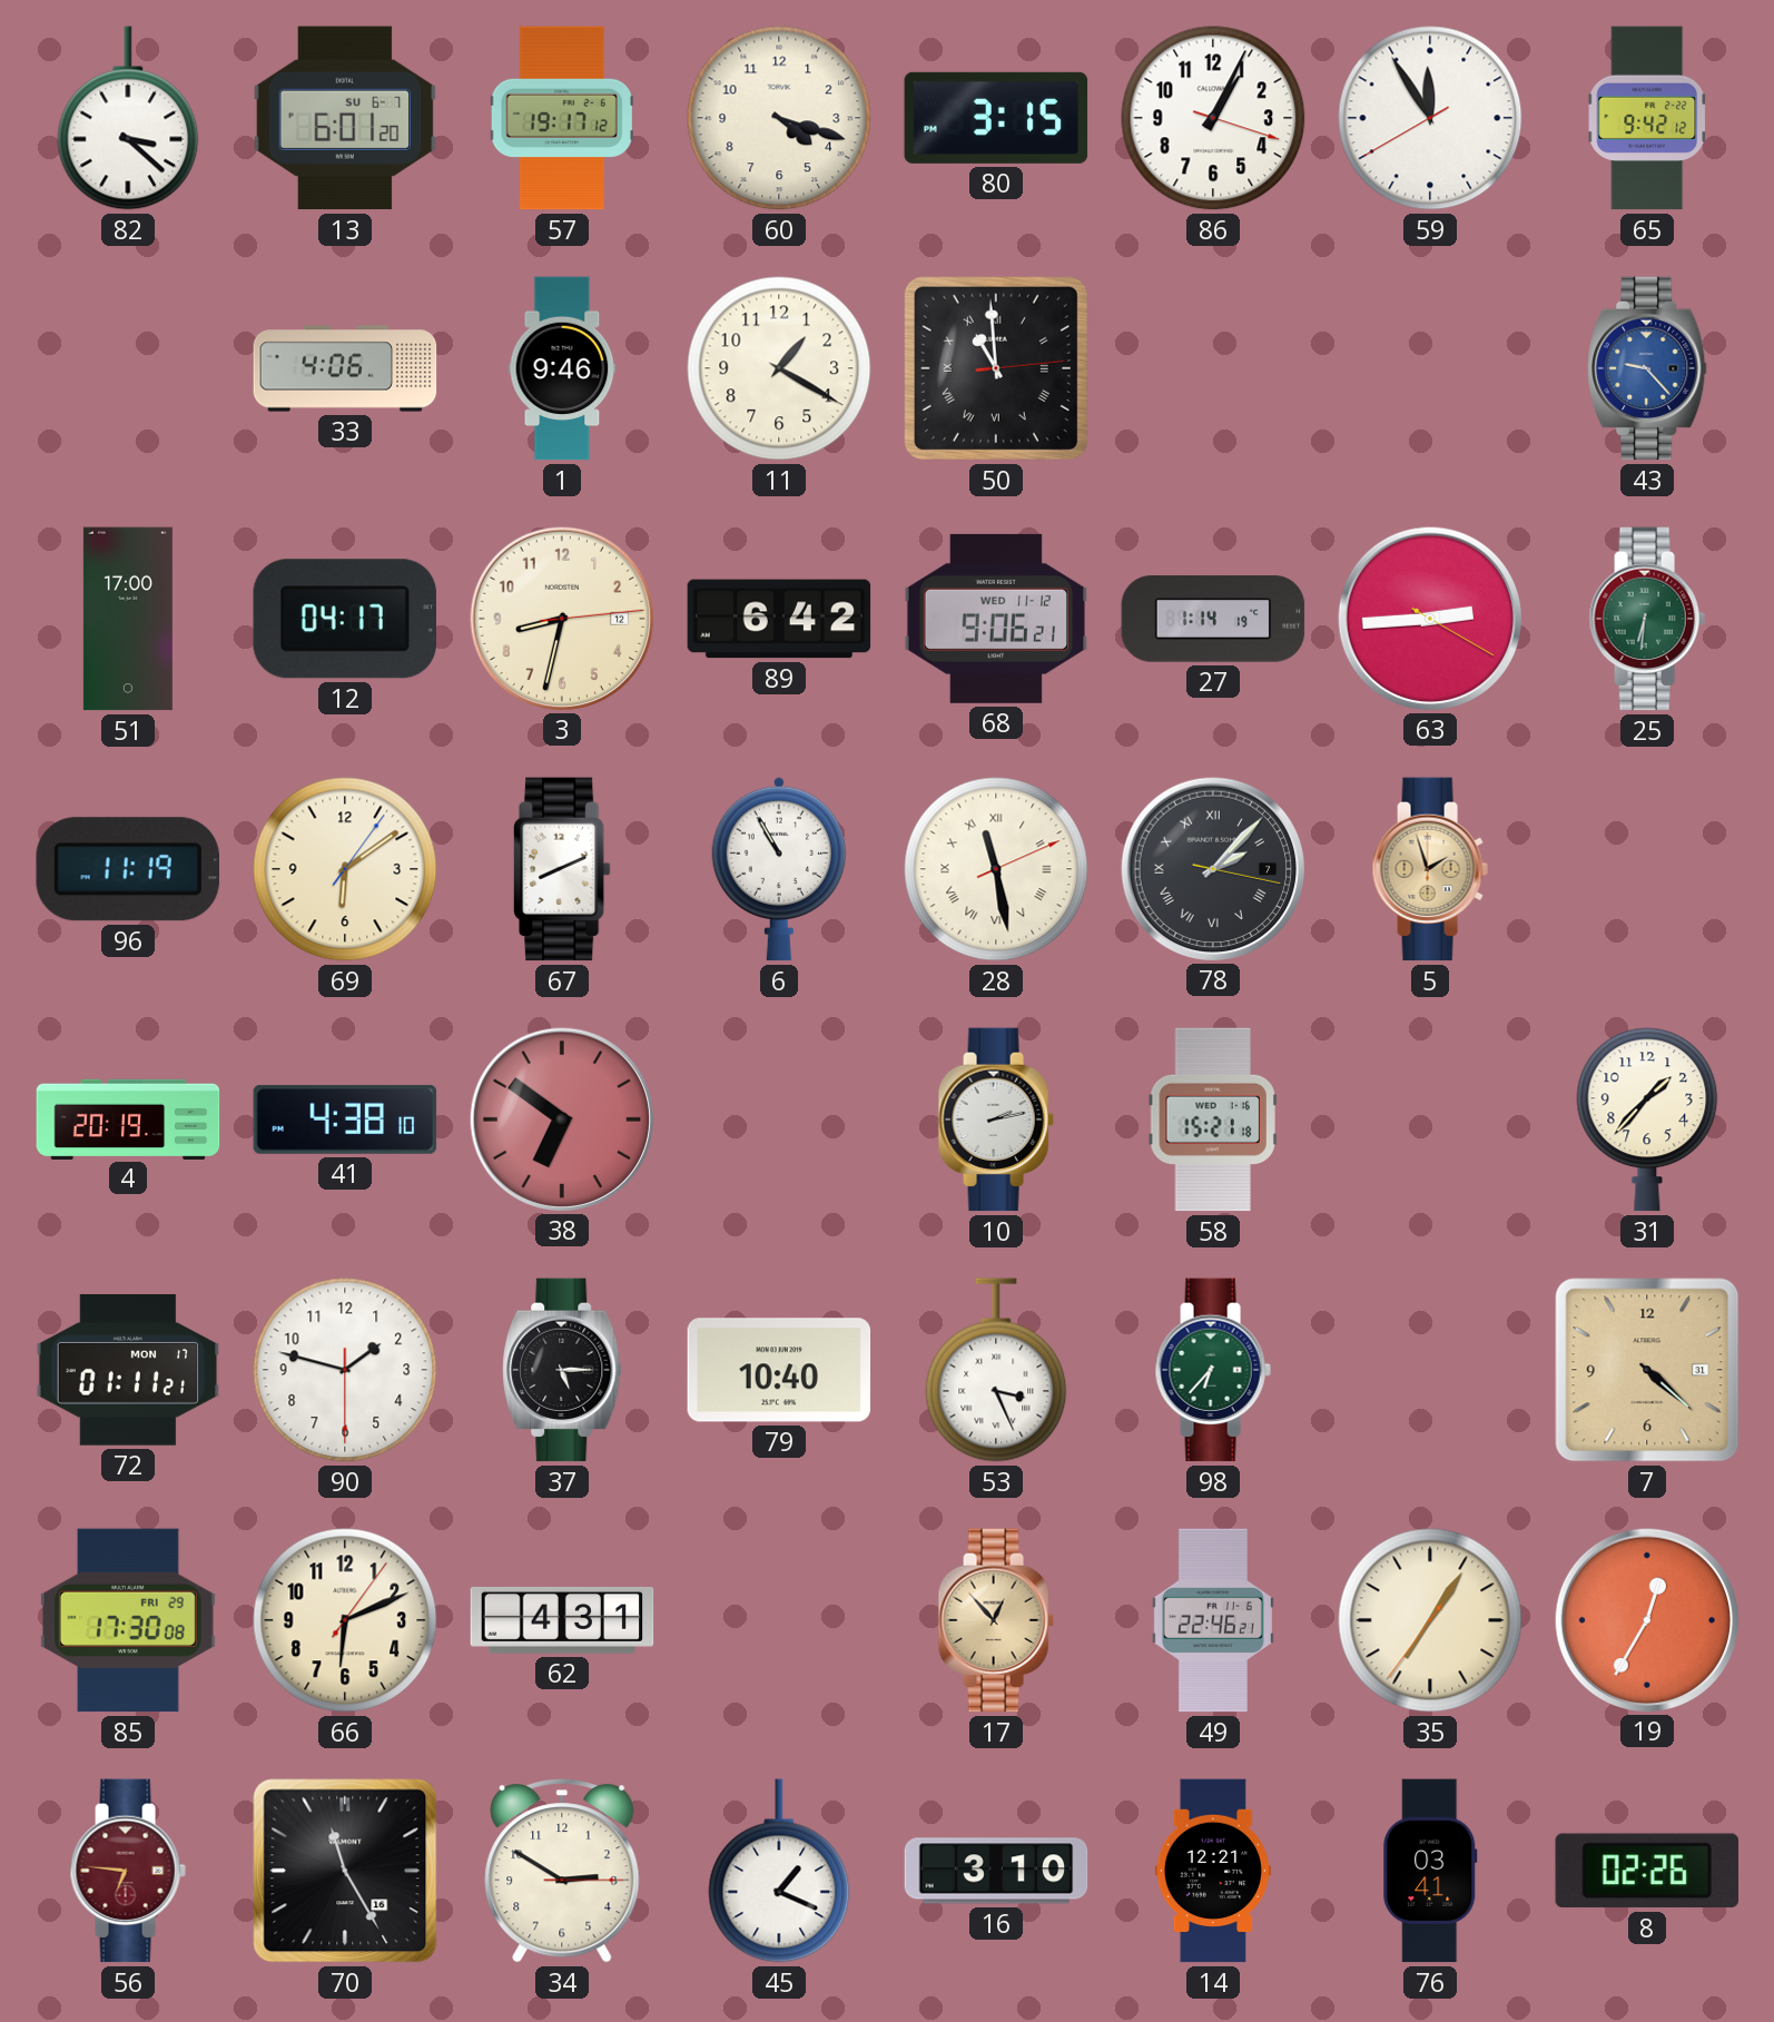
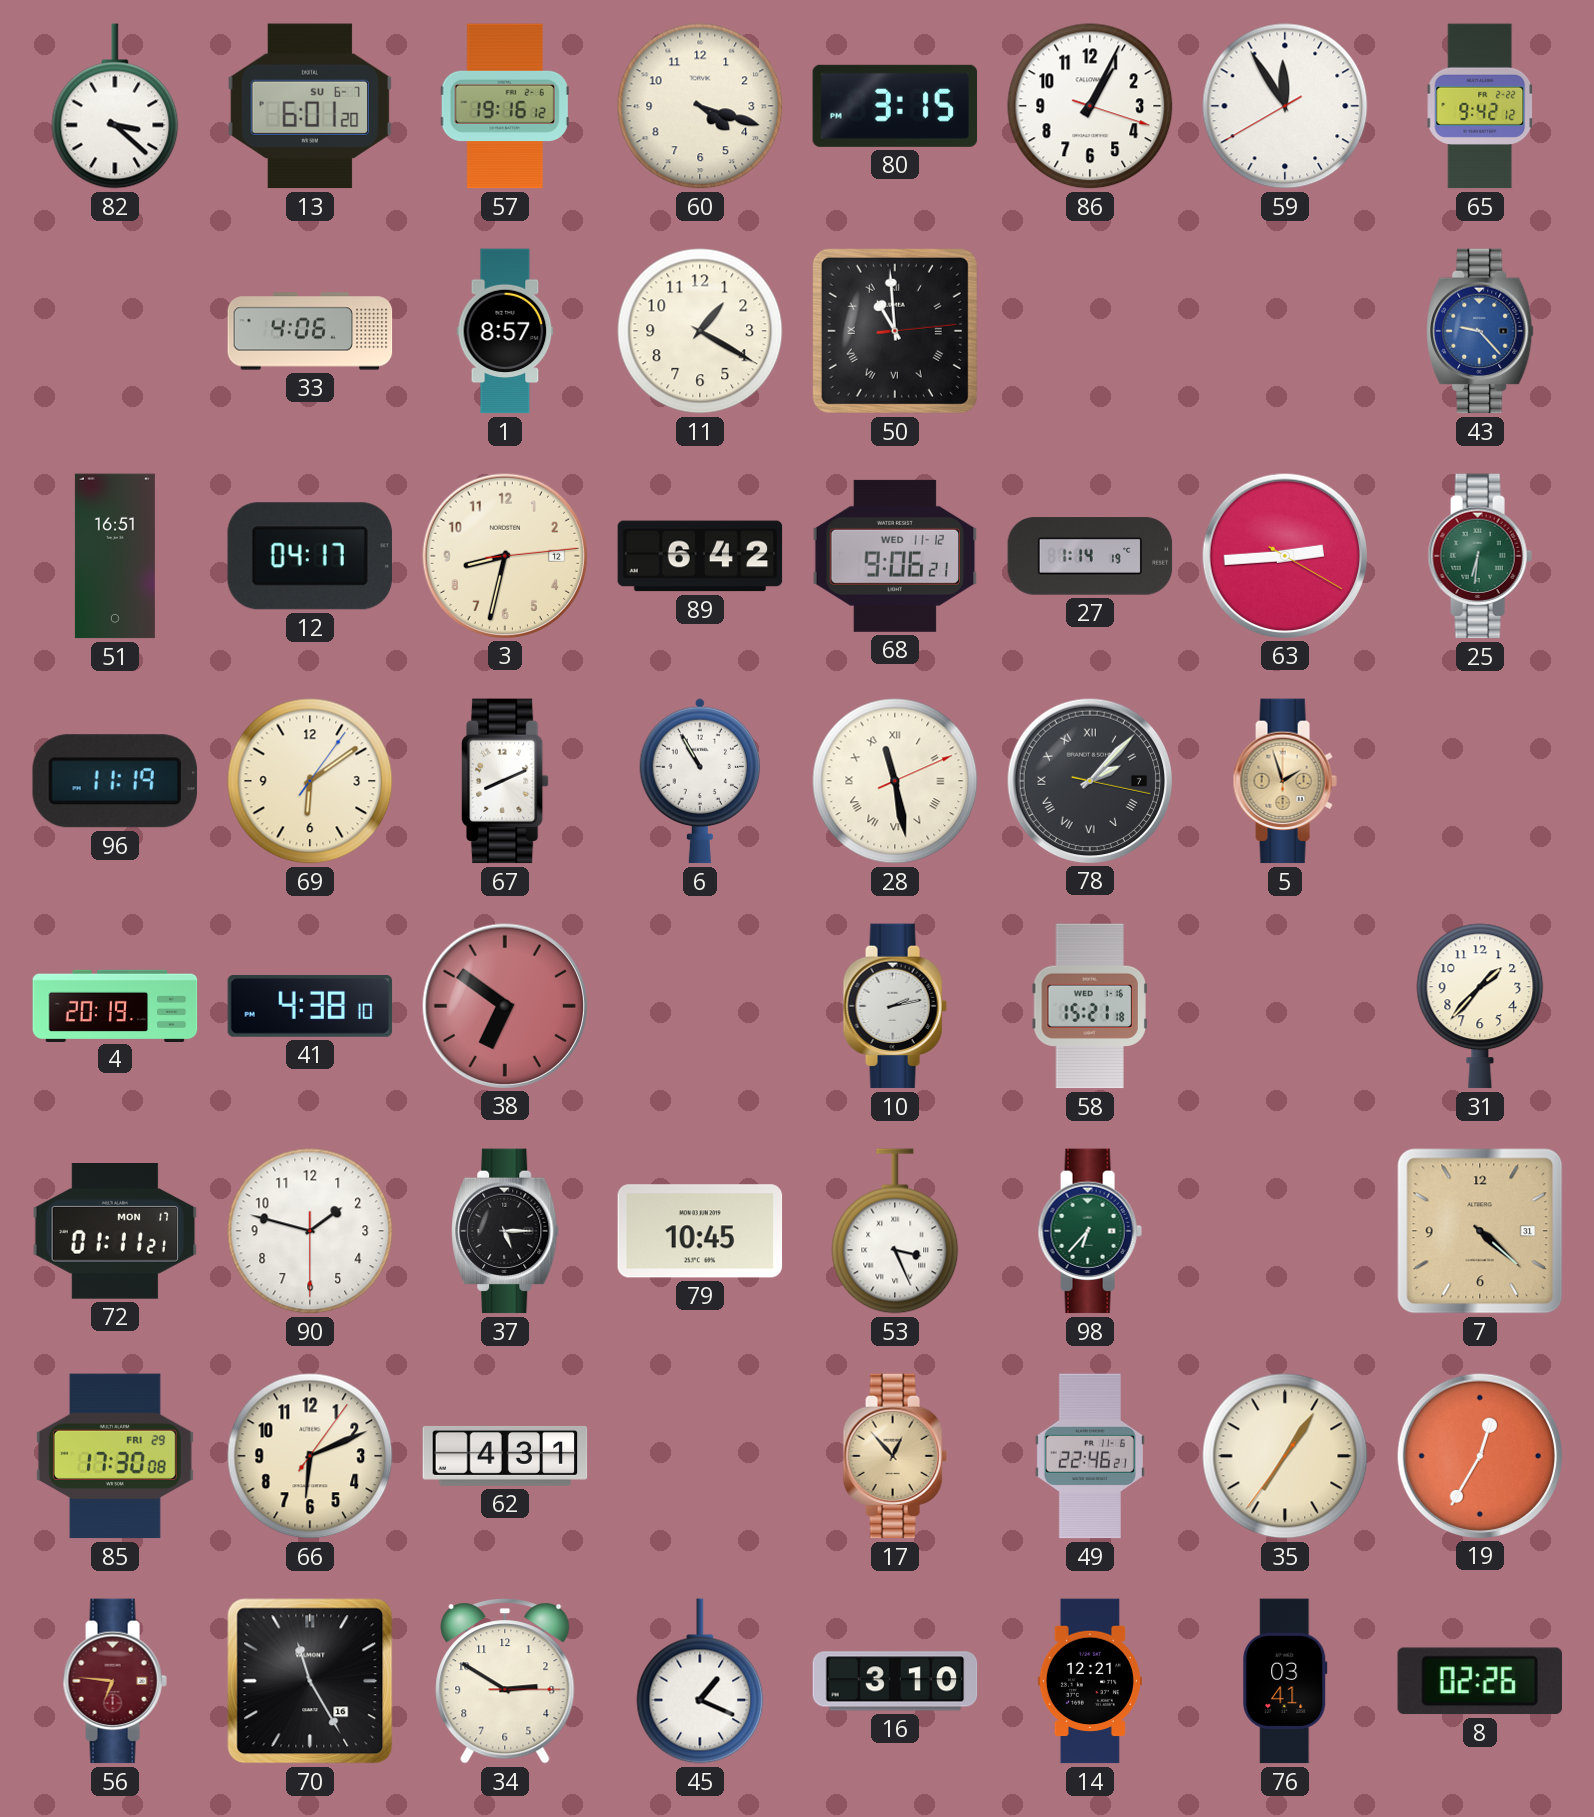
57: 19:17 -> 19:16
1: 9:46 -> 8:57
51: 17:00 -> 16:51
79: 10:40 -> 10:45
